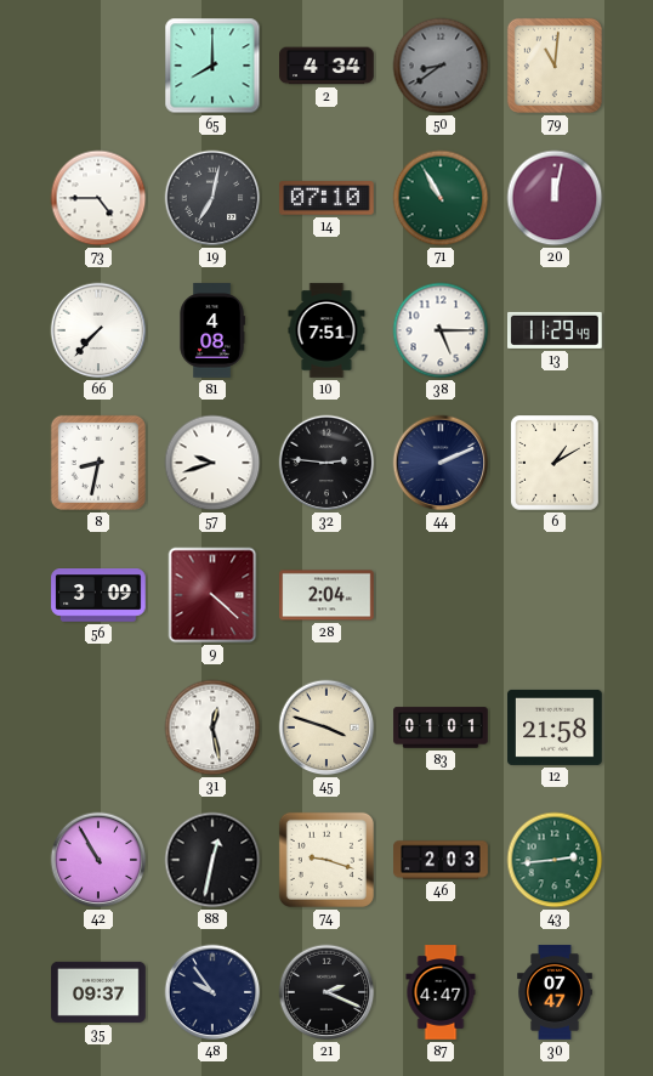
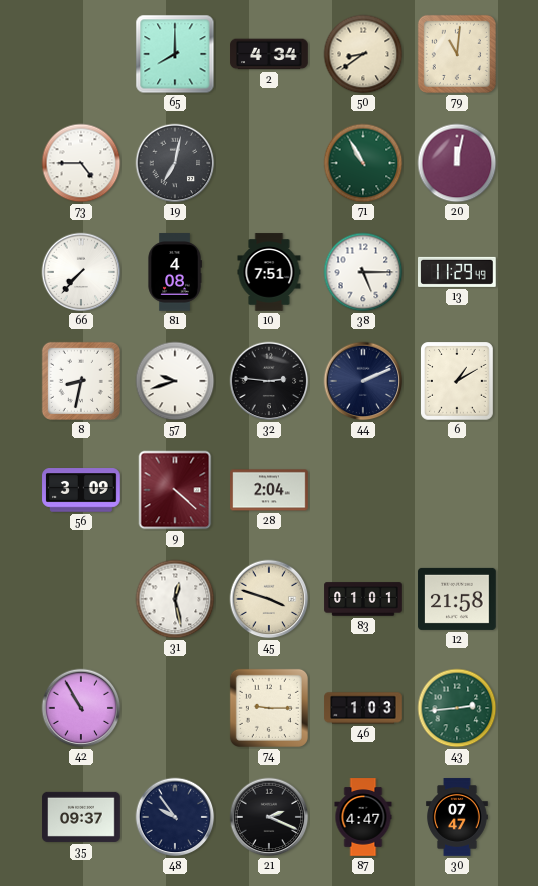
50 dial: grey -> cream
14: 07:10 -> none
88: 12:32 -> none
74: 9:18 -> 9:15
46: 2:03 -> 1:03
